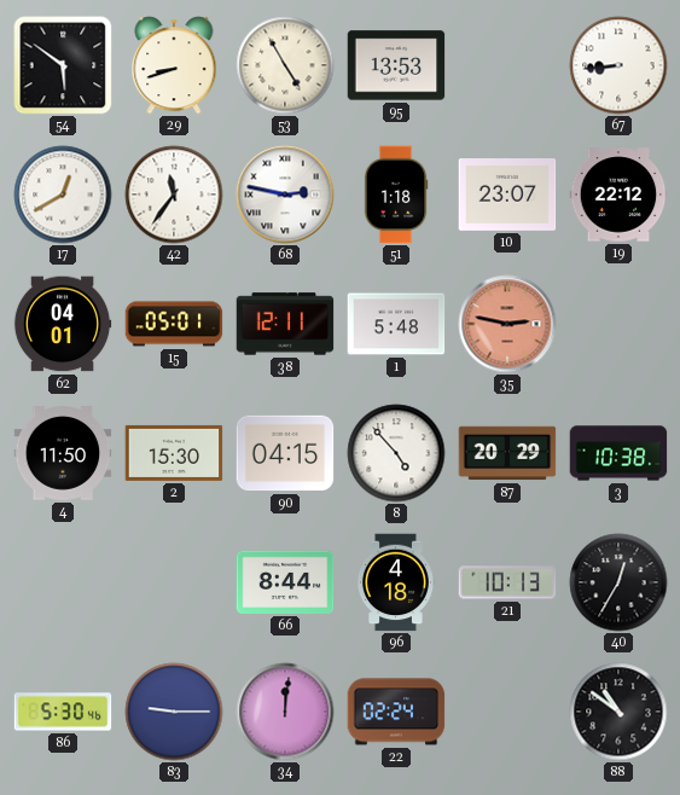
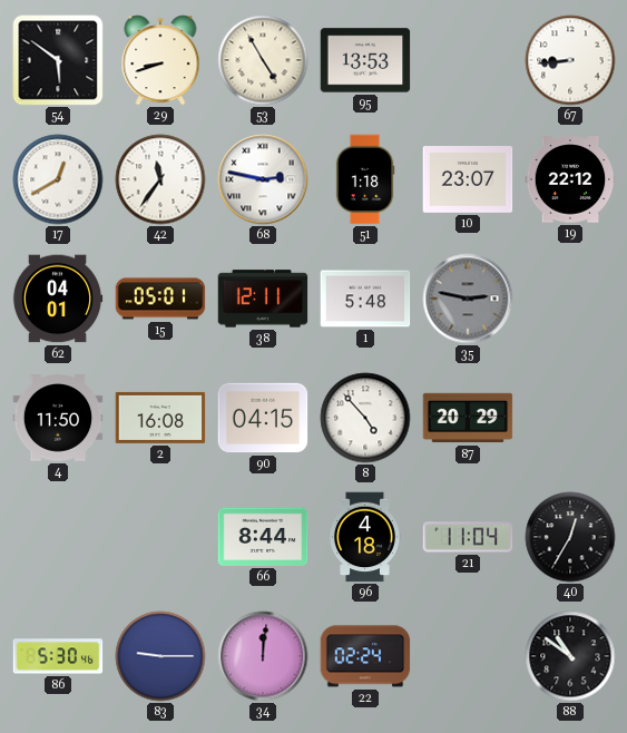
35 dial: salmon -> grey
2: 15:30 -> 16:08
3: 10:38 -> none
21: 10:13 -> 11:04
